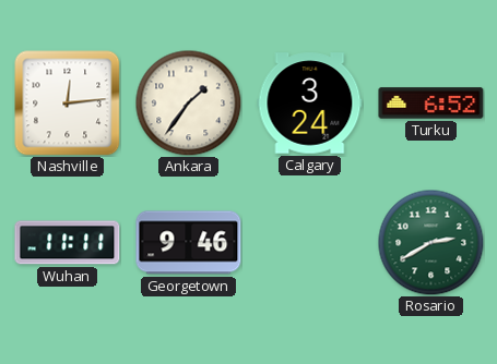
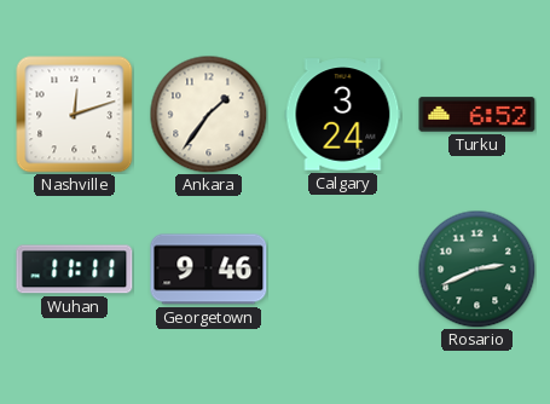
Nashville: 12:14 -> 12:12
Rosario: 2:40 -> 2:41
